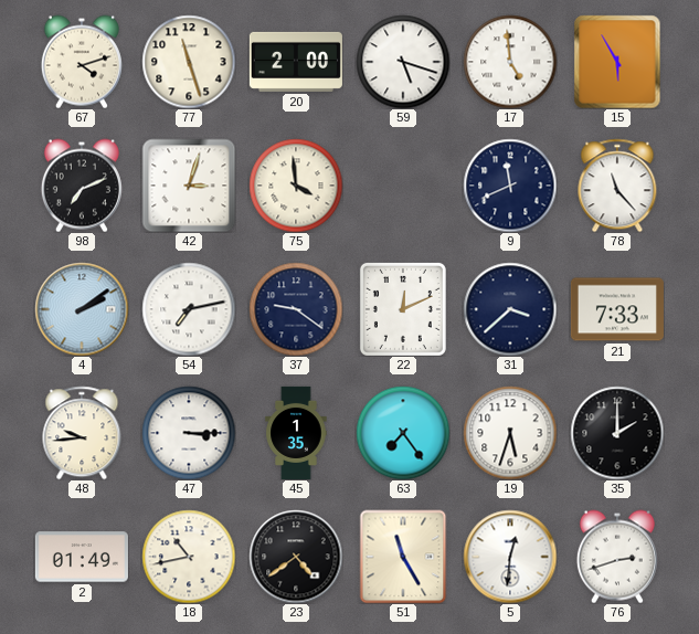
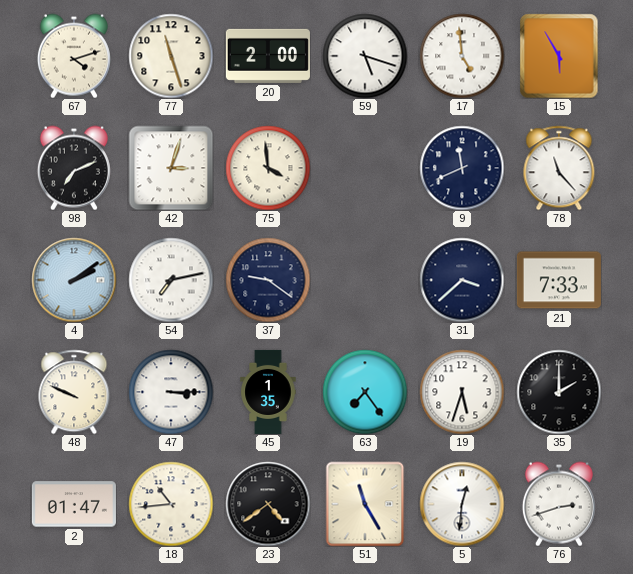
22: 12:11 -> none
48: 9:44 -> 9:49
2: 01:49 -> 01:47
18: 10:43 -> 10:44
